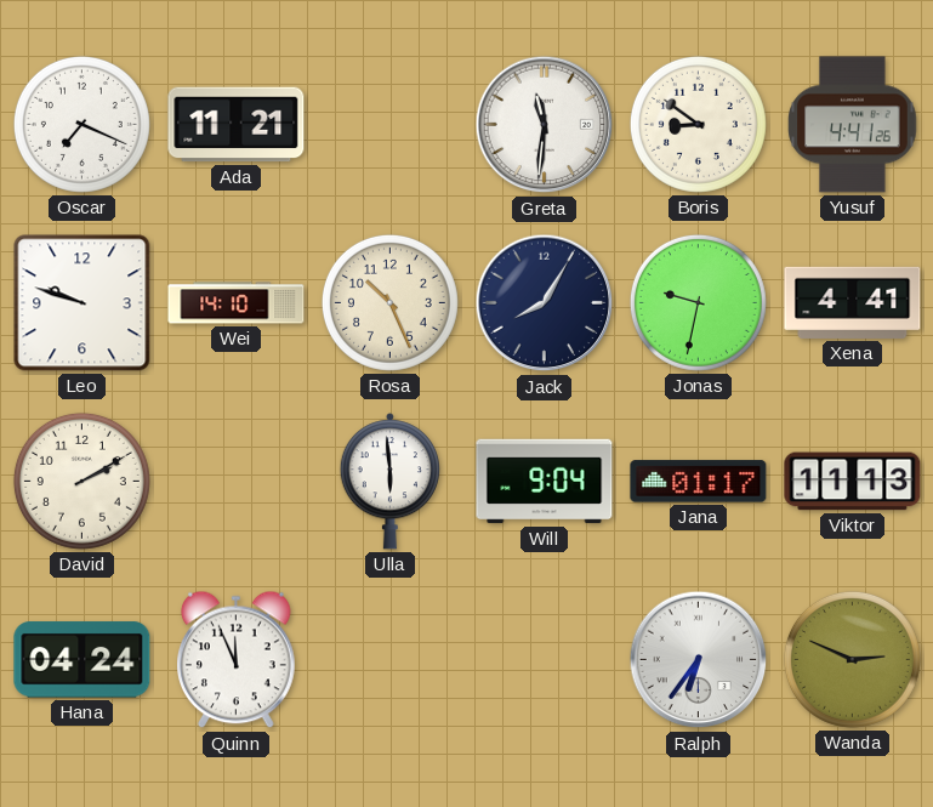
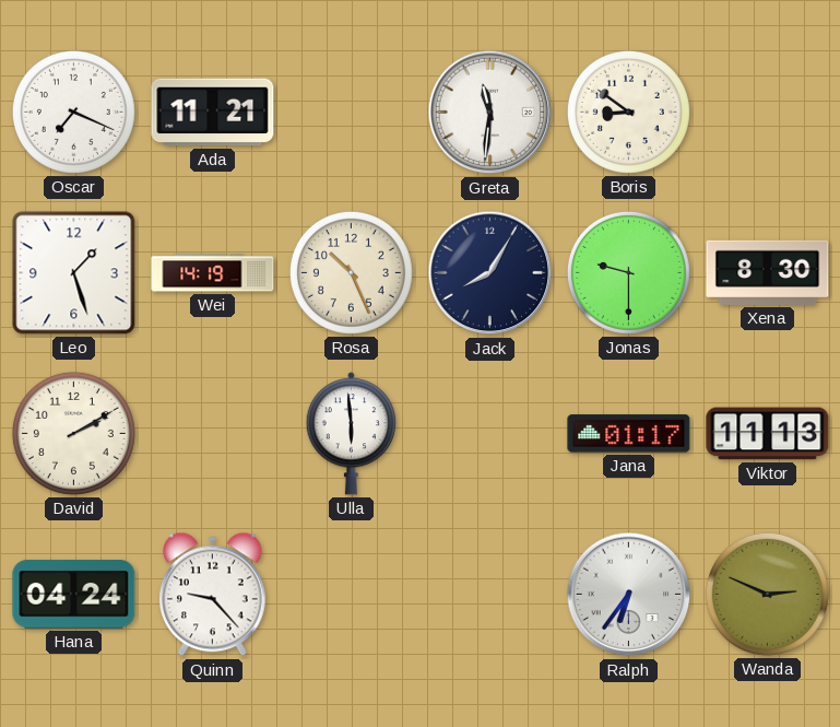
Yusuf: 4:41 -> none
Leo: 9:48 -> 1:27
Wei: 14:10 -> 14:19
Jonas: 9:32 -> 9:30
Xena: 4:41 -> 8:30
Will: 9:04 -> none
Quinn: 11:56 -> 9:23
